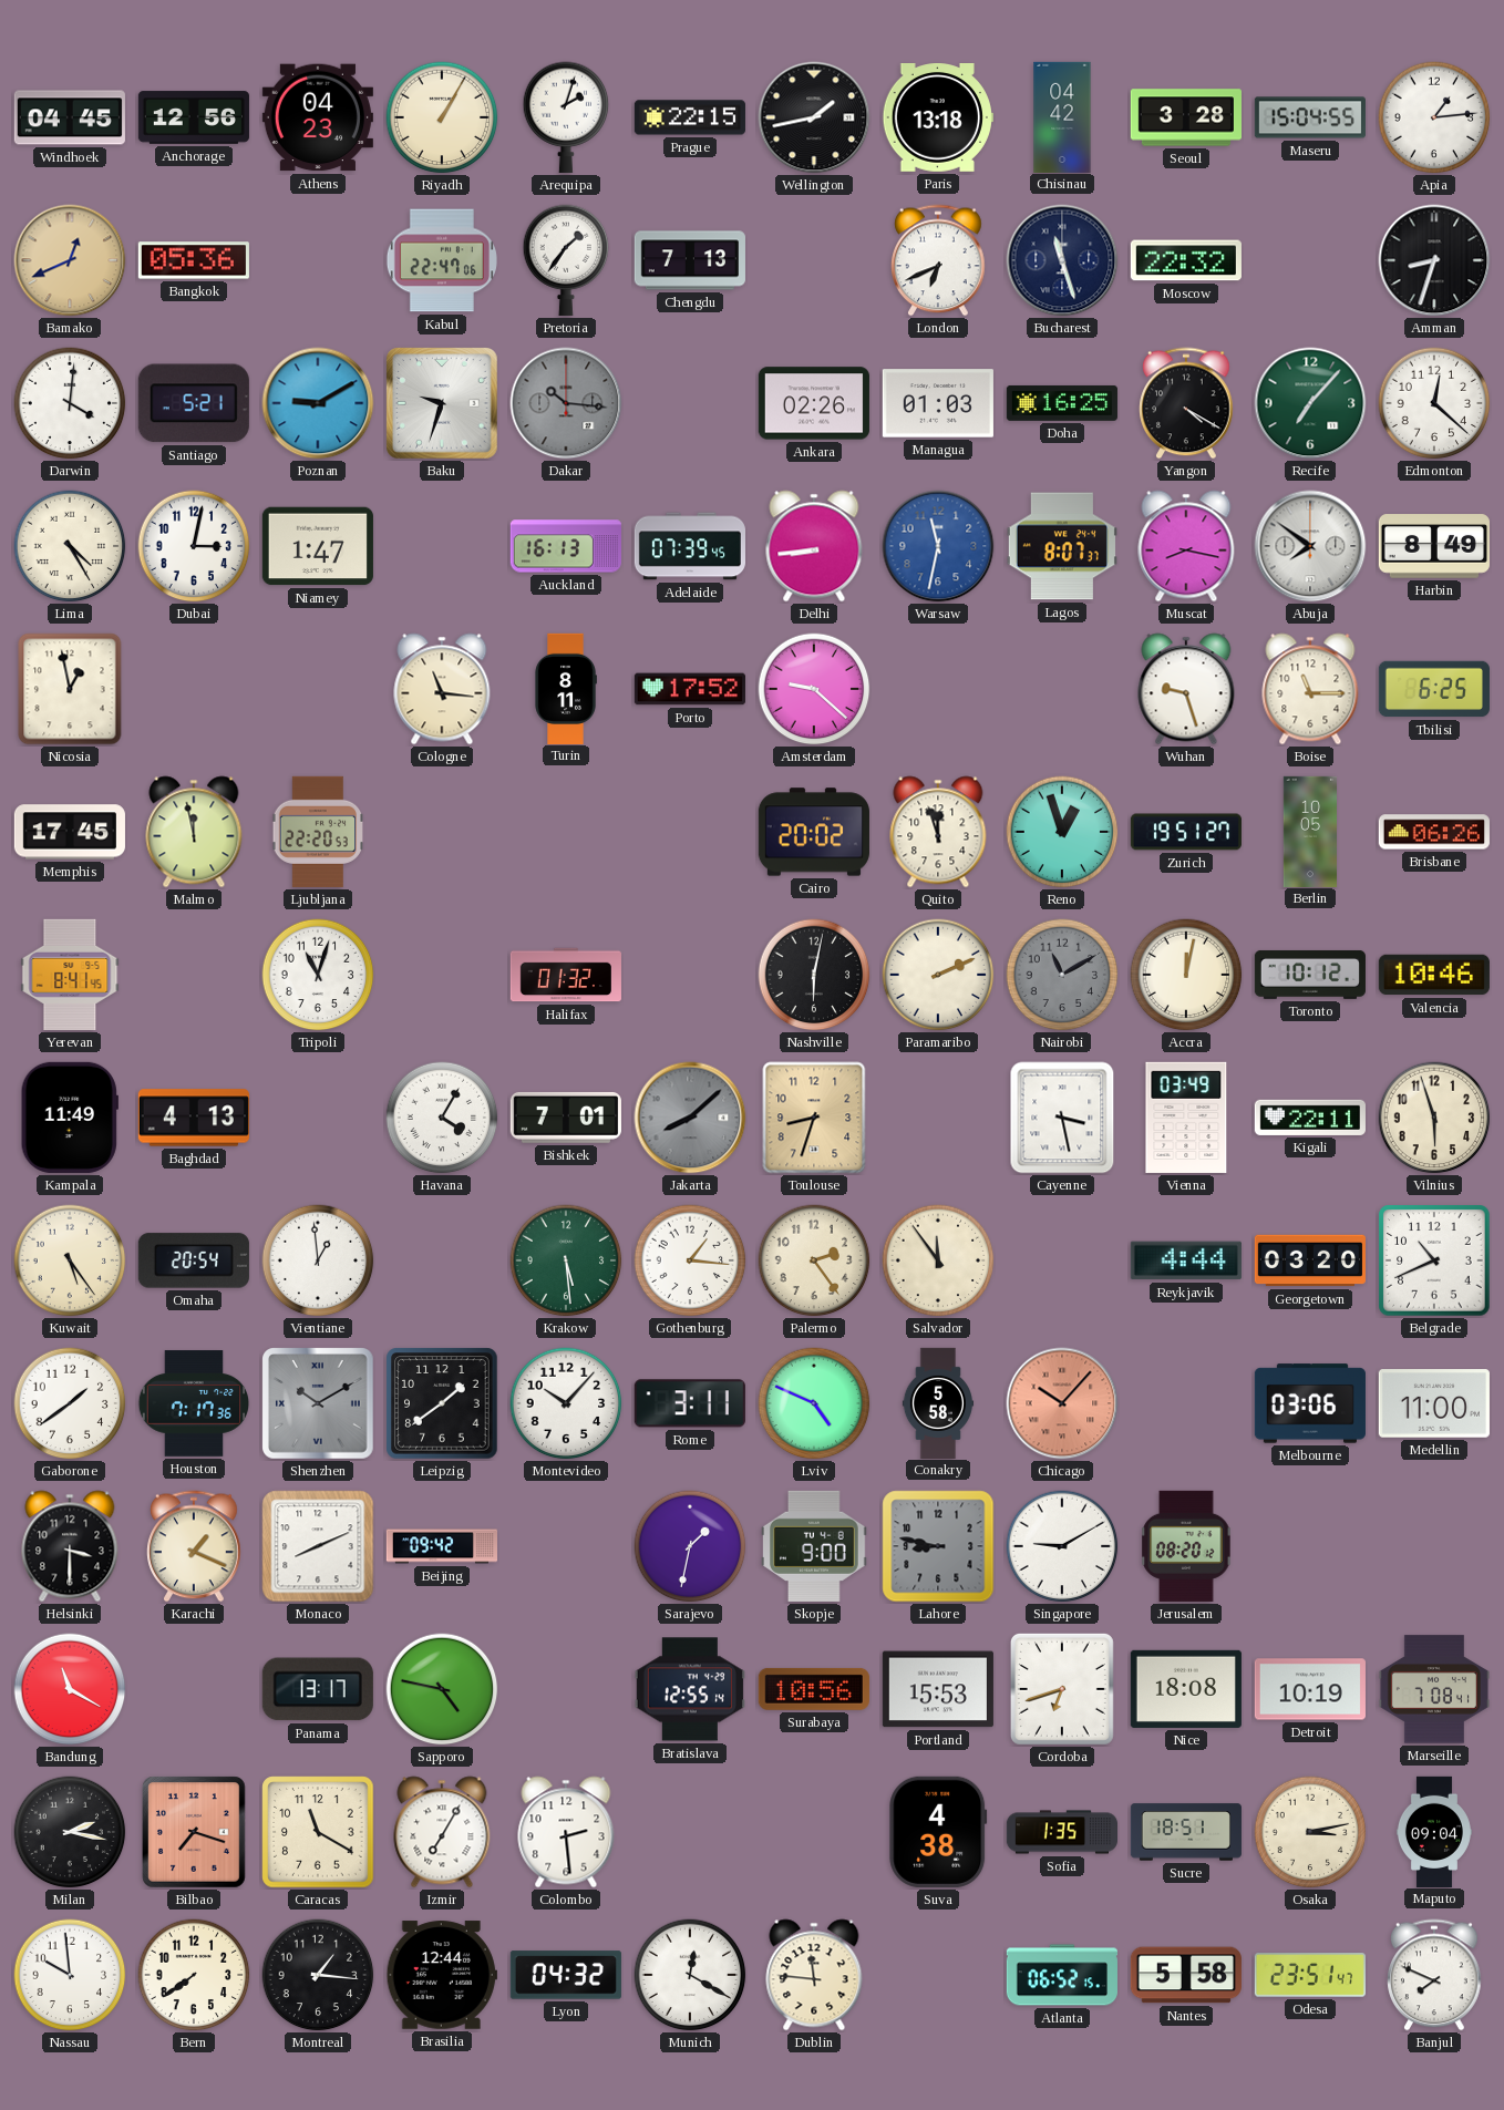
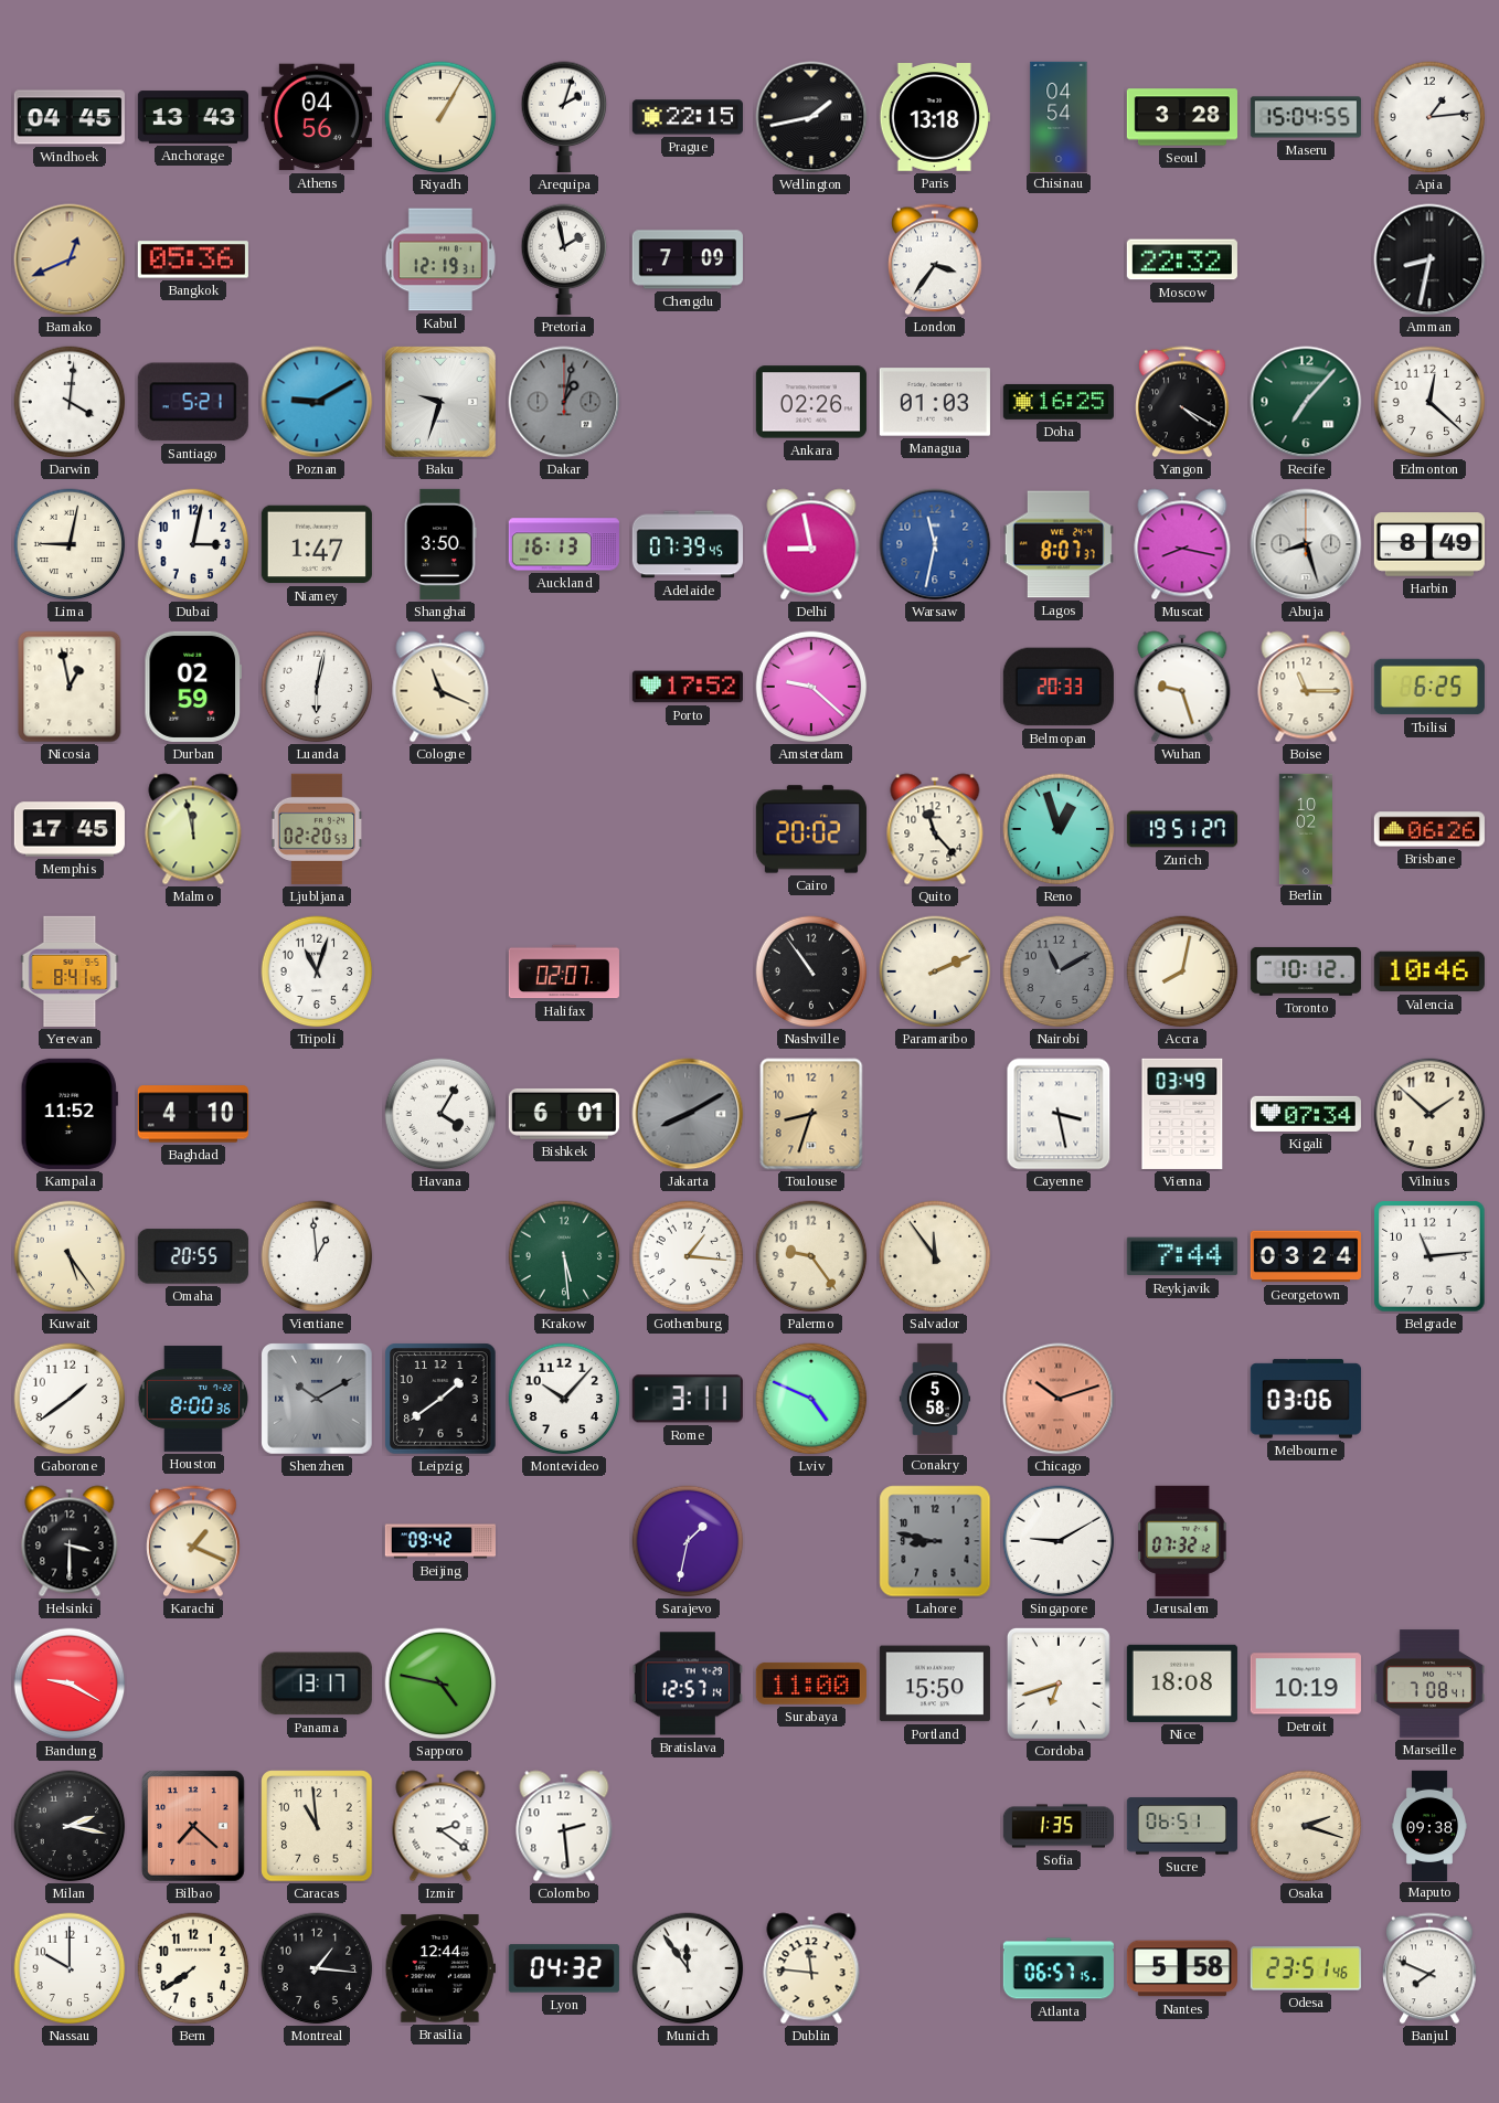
Anchorage: 12:56 -> 13:43
Athens: 04:23 -> 04:56
Chisinau: 04:42 -> 04:54
Kabul: 22:47 -> 12:19
Pretoria: 1:36 -> 1:58
Chengdu: 7:13 -> 7:09
London: 6:41 -> 3:36
Bucharest: 11:27 -> none
Amman: 8:33 -> 8:32
Dakar: 10:16 -> 1:02
Lima: 4:25 -> 9:02
Shanghai: none -> 3:50
Delhi: 8:44 -> 8:58
Abuja: 7:51 -> 8:27
Durban: none -> 02:59
Luanda: none -> 6:02
Cologne: 11:16 -> 11:19
Turin: 8:11 -> none
Belmopan: none -> 20:33
Ljubljana: 22:20 -> 02:20
Quito: 11:57 -> 11:23
Berlin: 10:05 -> 10:02
Halifax: 01:32 -> 02:07
Nashville: 6:02 -> 10:54
Accra: 12:02 -> 8:02
Kampala: 11:49 -> 11:52
Baghdad: 4:13 -> 4:10
Bishkek: 7:01 -> 6:01
Jakarta: 8:08 -> 8:10
Kigali: 22:11 -> 07:34
Vilnius: 5:57 -> 1:52
Omaha: 20:54 -> 20:55
Palermo: 2:24 -> 9:24
Reykjavik: 4:44 -> 7:44
Georgetown: 03:20 -> 03:24
Belgrade: 10:41 -> 11:14
Houston: 7:17 -> 8:00
Chicago: 10:07 -> 10:12
Medellin: 11:00 -> none
Monaco: 8:11 -> none
Skopje: 9:00 -> none
Jerusalem: 08:20 -> 07:32
Bandung: 11:20 -> 9:20
Bratislava: 12:55 -> 12:57
Surabaya: 10:56 -> 11:00
Portland: 15:53 -> 15:50
Bilbao: 7:18 -> 7:22
Caracas: 11:20 -> 10:59
Izmir: 7:05 -> 2:21
Suva: 4:38 -> none
Sucre: 18:51 -> 06:51
Osaka: 3:13 -> 2:18
Maputo: 09:04 -> 09:38
Nassau: 9:59 -> 10:00
Munich: 12:20 -> 11:54
Atlanta: 06:52 -> 06:57
Odesa: 23:51:47 -> 23:51:46
